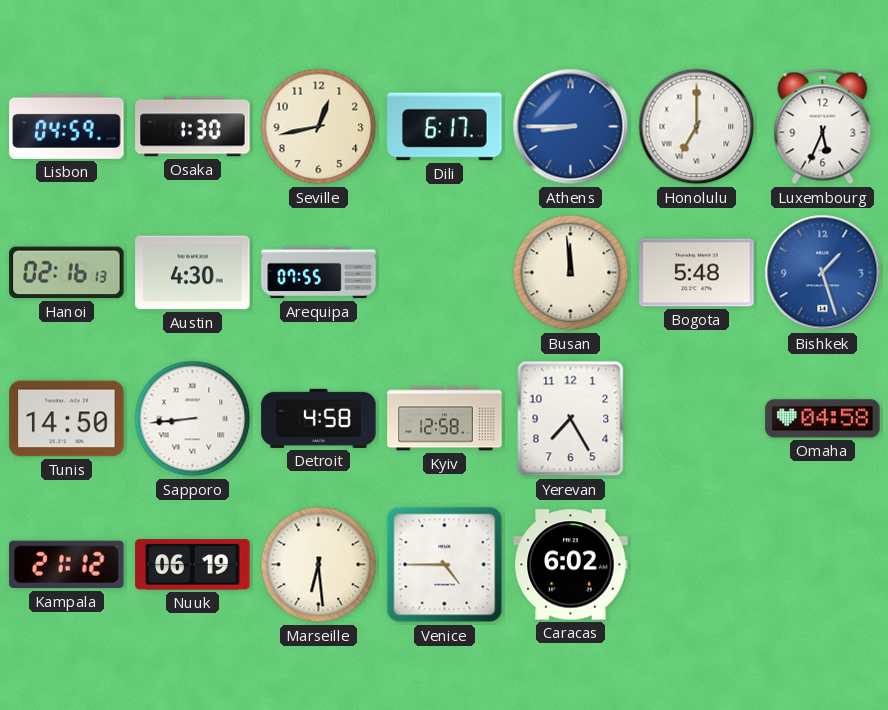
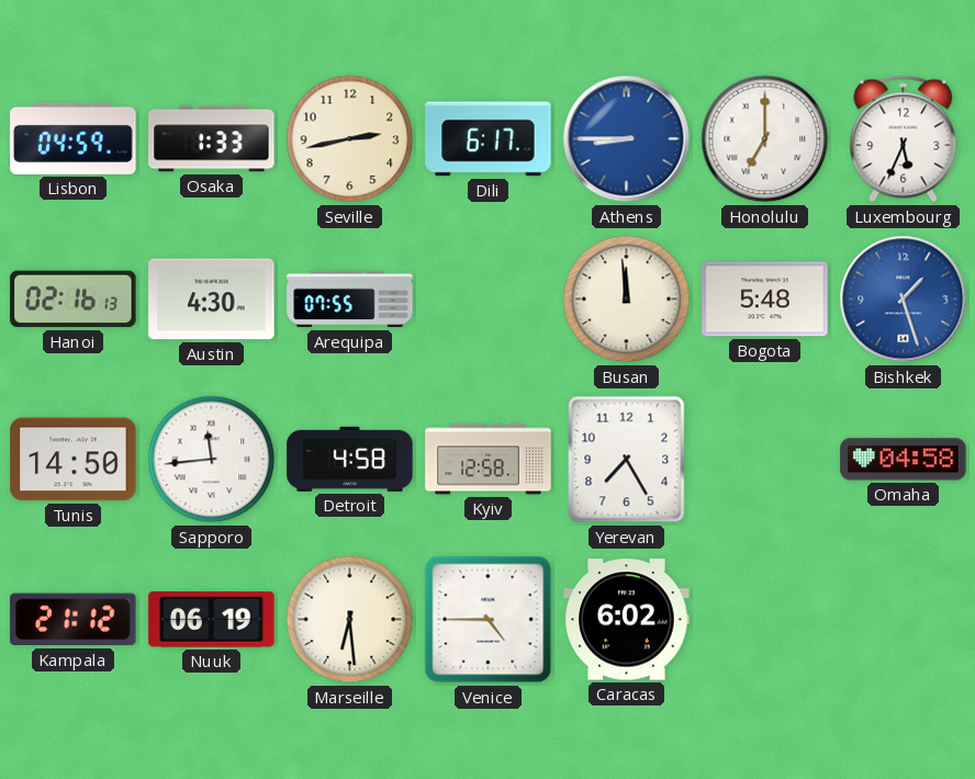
Osaka: 1:30 -> 1:33
Seville: 12:43 -> 2:43
Sapporo: 8:44 -> 11:44
